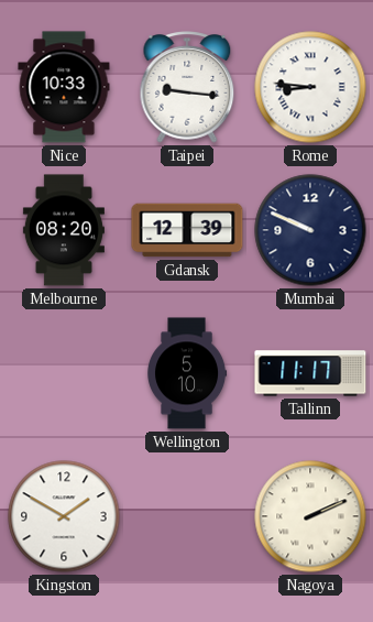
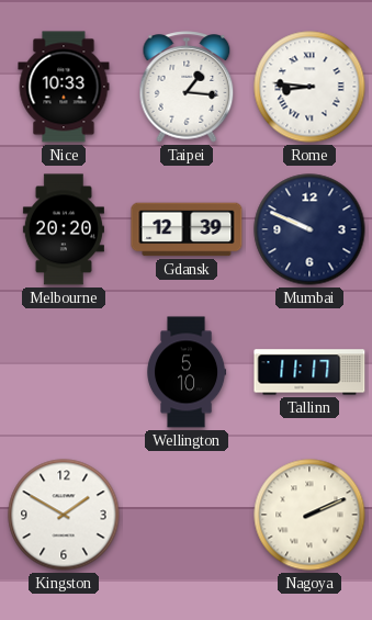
Taipei: 9:16 -> 1:16
Melbourne: 08:20 -> 20:20
